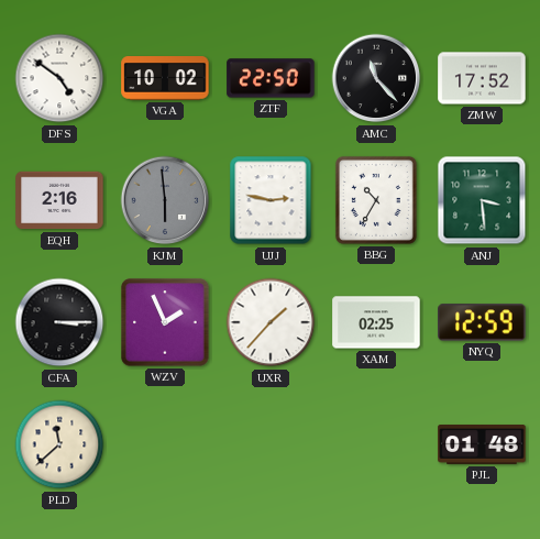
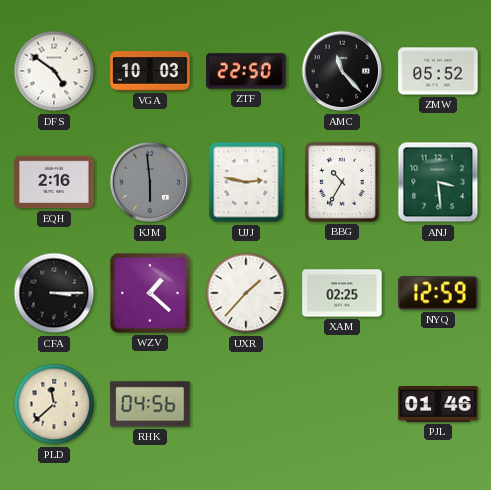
VGA: 10:02 -> 10:03
ZMW: 17:52 -> 05:52
WZV: 1:56 -> 1:22
RHK: none -> 04:56
PJL: 01:48 -> 01:46
